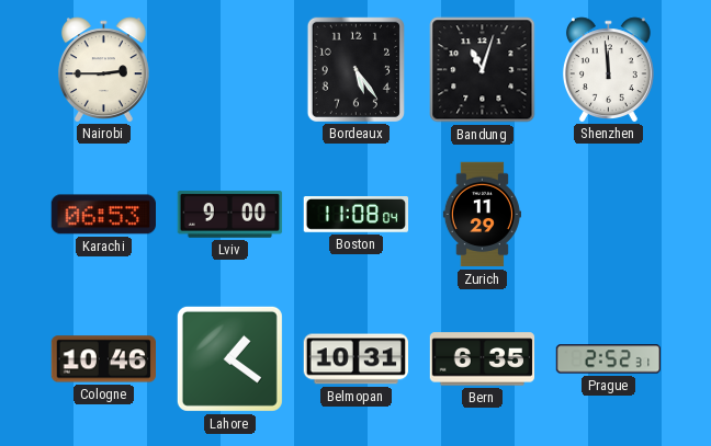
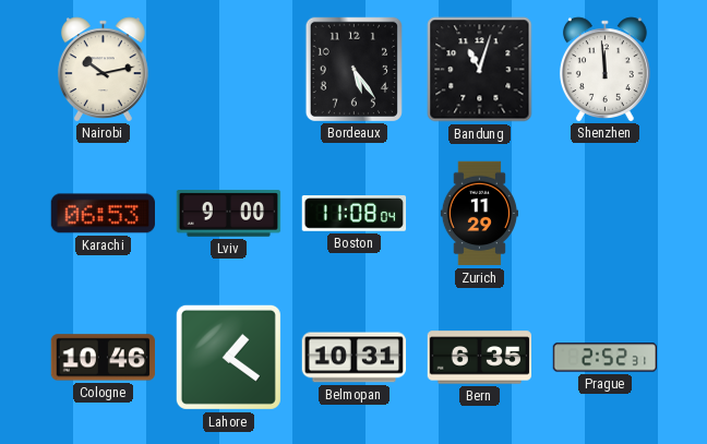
Nairobi: 2:45 -> 10:13
